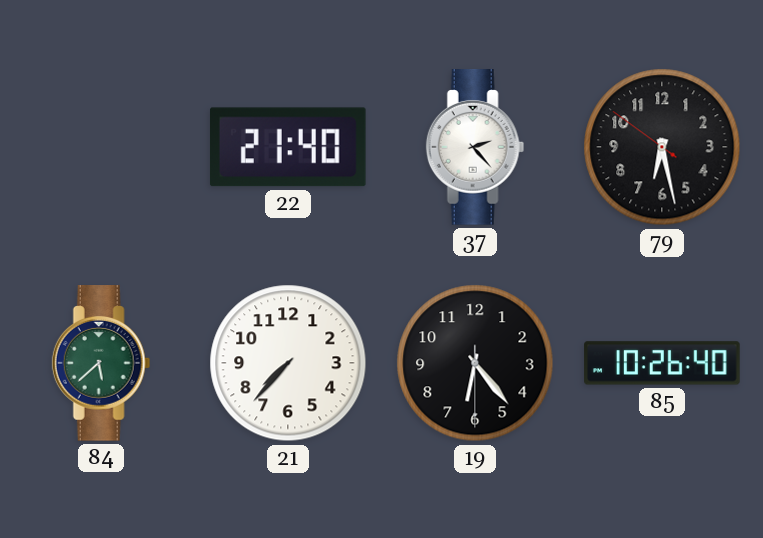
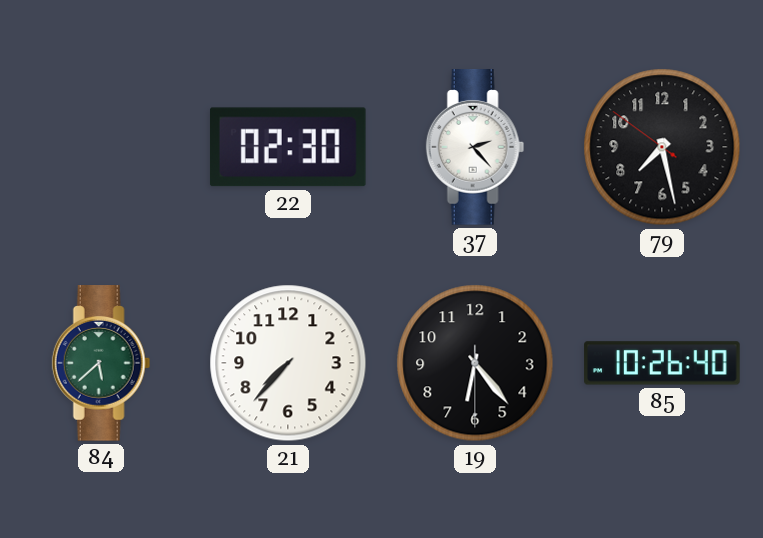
22: 21:40 -> 02:30
79: 6:27 -> 7:27
